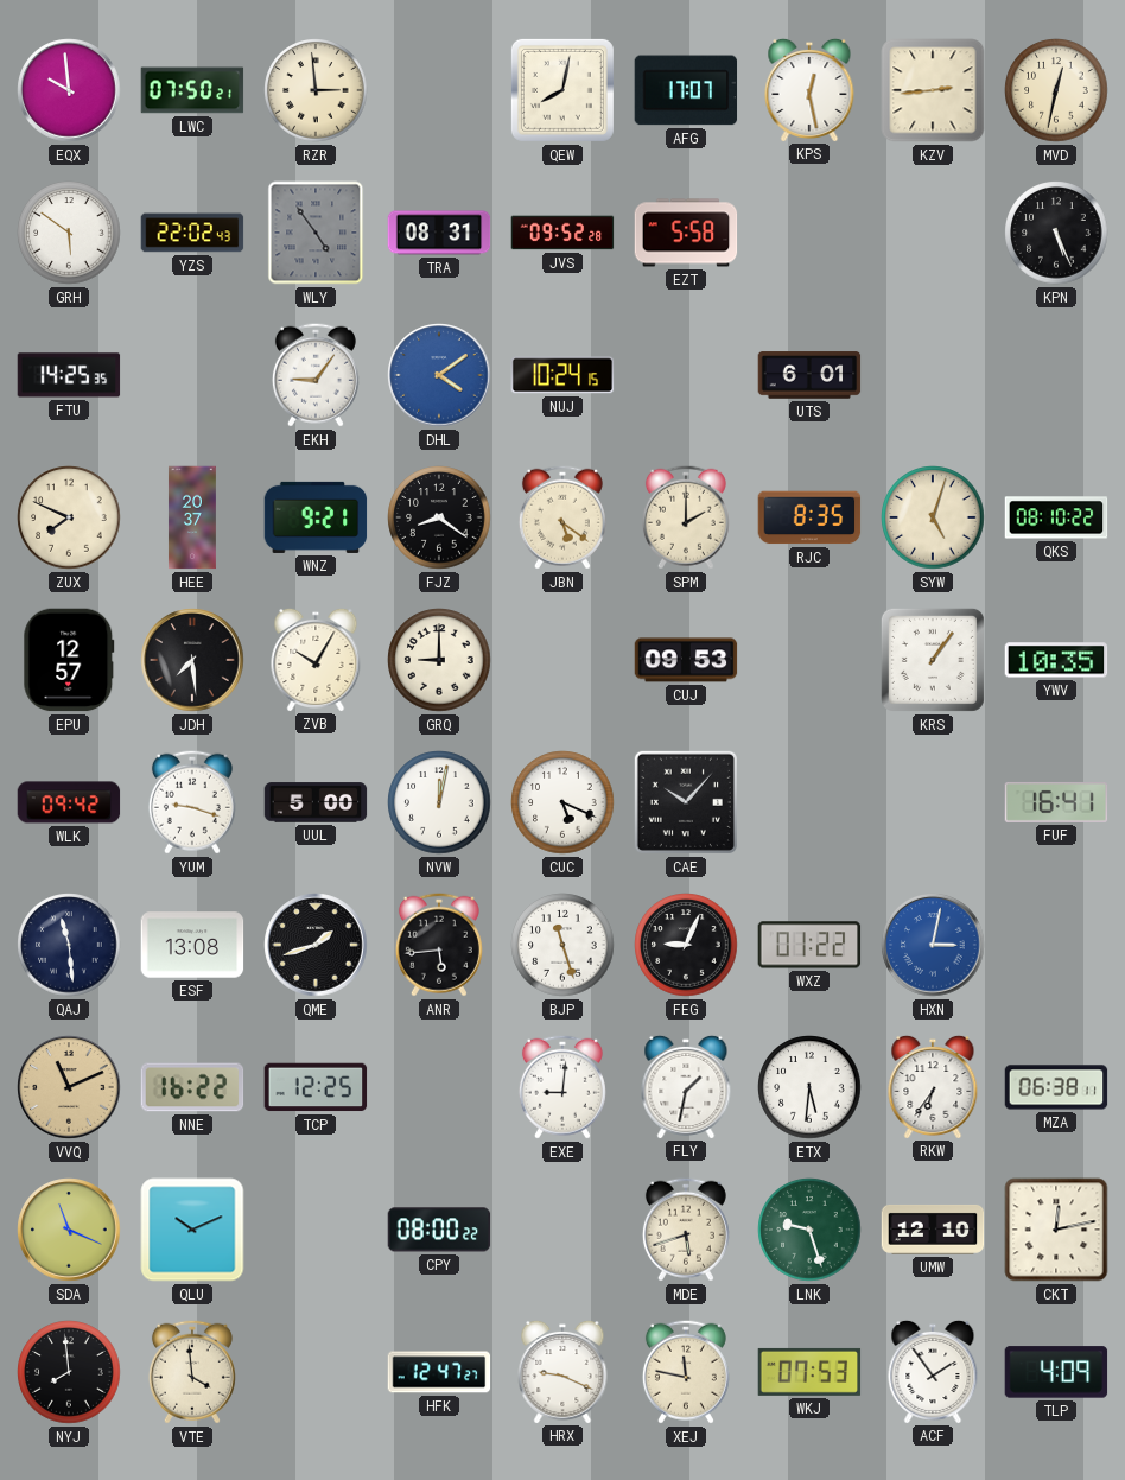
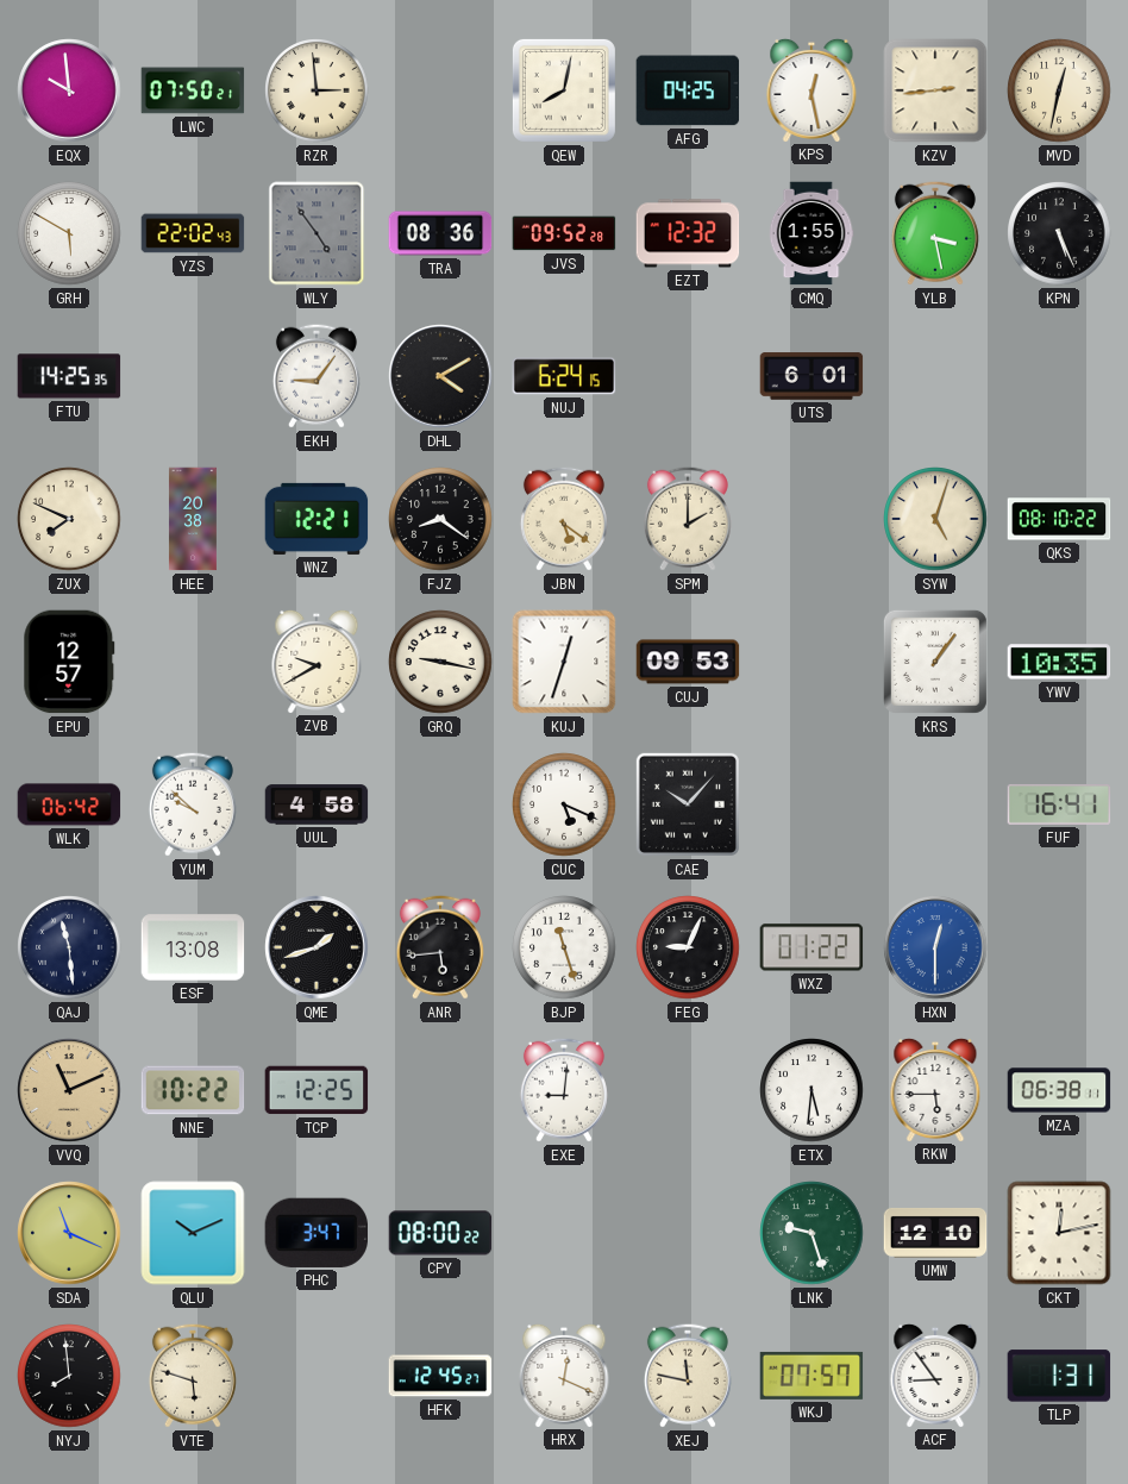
AFG: 17:07 -> 04:25
GRH: 5:51 -> 5:50
TRA: 08:31 -> 08:36
EZT: 5:58 -> 12:32
CMQ: none -> 1:55
YLB: none -> 3:28
DHL: 4:09 -> 4:10
DHL dial: blue -> black
NUJ: 10:24 -> 6:24
HEE: 20:37 -> 20:38
WNZ: 9:21 -> 12:21
RJC: 8:35 -> none
JDH: 7:29 -> none
ZVB: 10:05 -> 9:40
GRQ: 9:00 -> 9:17
KUJ: none -> 12:33
WLK: 09:42 -> 06:42
YUM: 9:18 -> 9:52
UUL: 5:00 -> 4:58
NVW: 12:02 -> none
HXN: 3:02 -> 12:30
NNE: 16:22 -> 10:22
FLY: 1:32 -> none
RKW: 6:36 -> 5:45
PHC: none -> 3:47
MDE: 5:42 -> none
VTE: 3:59 -> 5:48
HFK: 12:47 -> 12:45
HRX: 9:19 -> 12:19
WKJ: 07:53 -> 07:57
ACF: 1:54 -> 8:54
TLP: 4:09 -> 1:31
